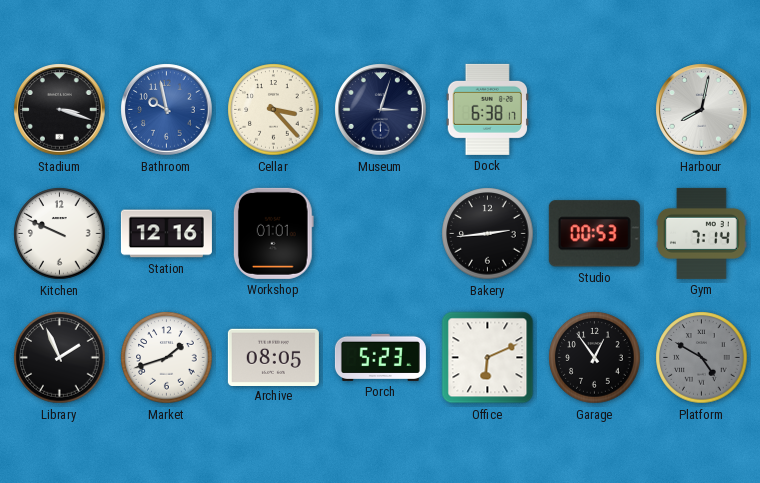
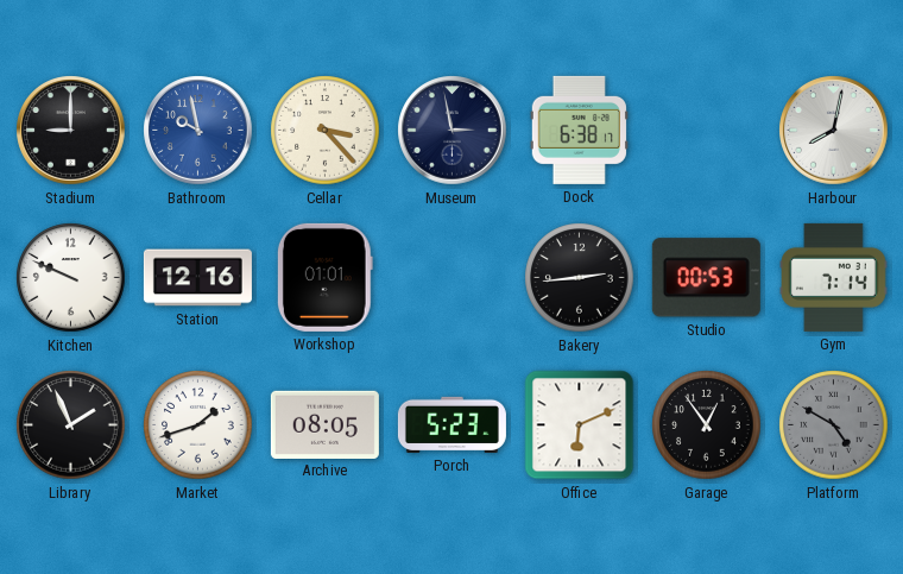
Stadium: 3:18 -> 9:00
Museum: 3:03 -> 2:58
